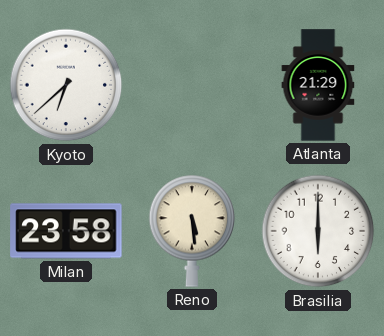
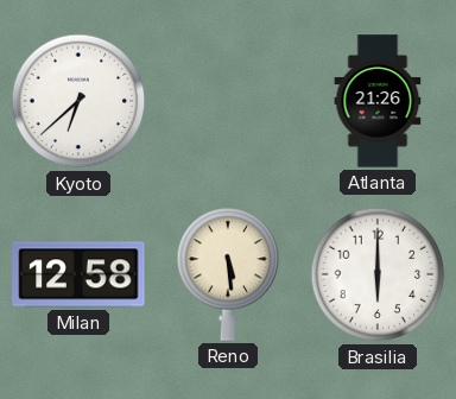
Atlanta: 21:29 -> 21:26
Milan: 23:58 -> 12:58
